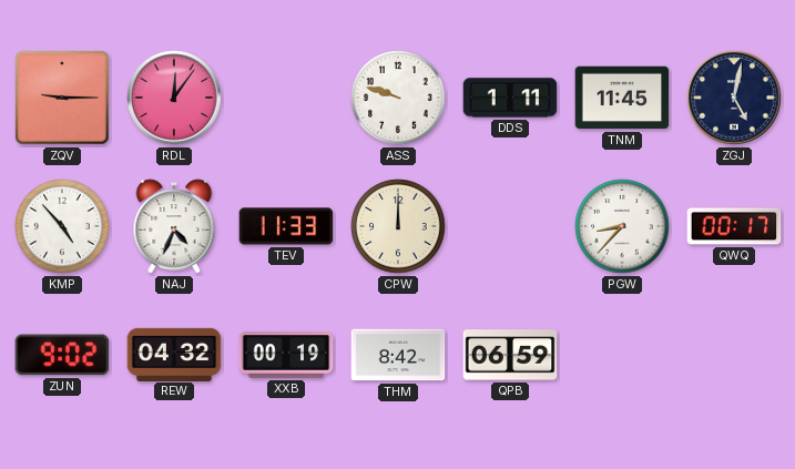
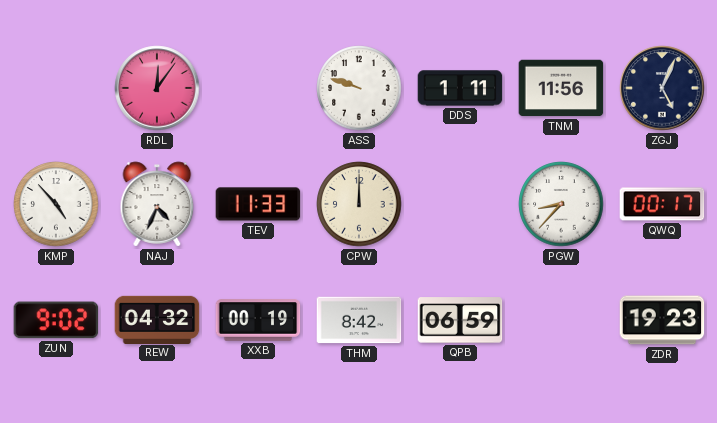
ZQV: 9:15 -> none
TNM: 11:45 -> 11:56
ZGJ: 5:02 -> 5:04
ZDR: none -> 19:23
